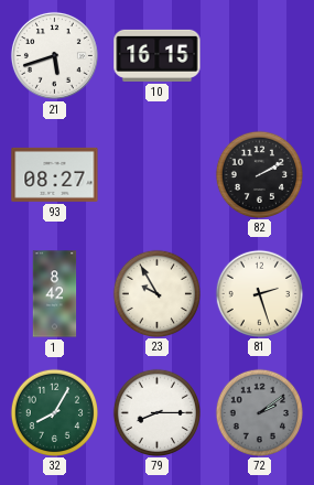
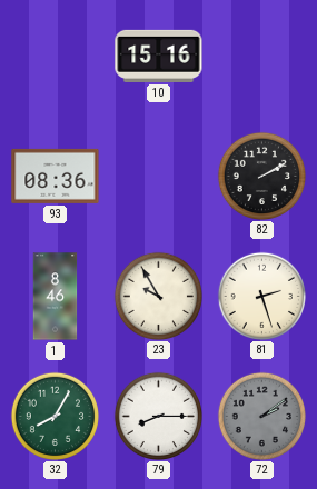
21: 5:42 -> none
10: 16:15 -> 15:16
93: 08:27 -> 08:36
1: 8:42 -> 8:46
